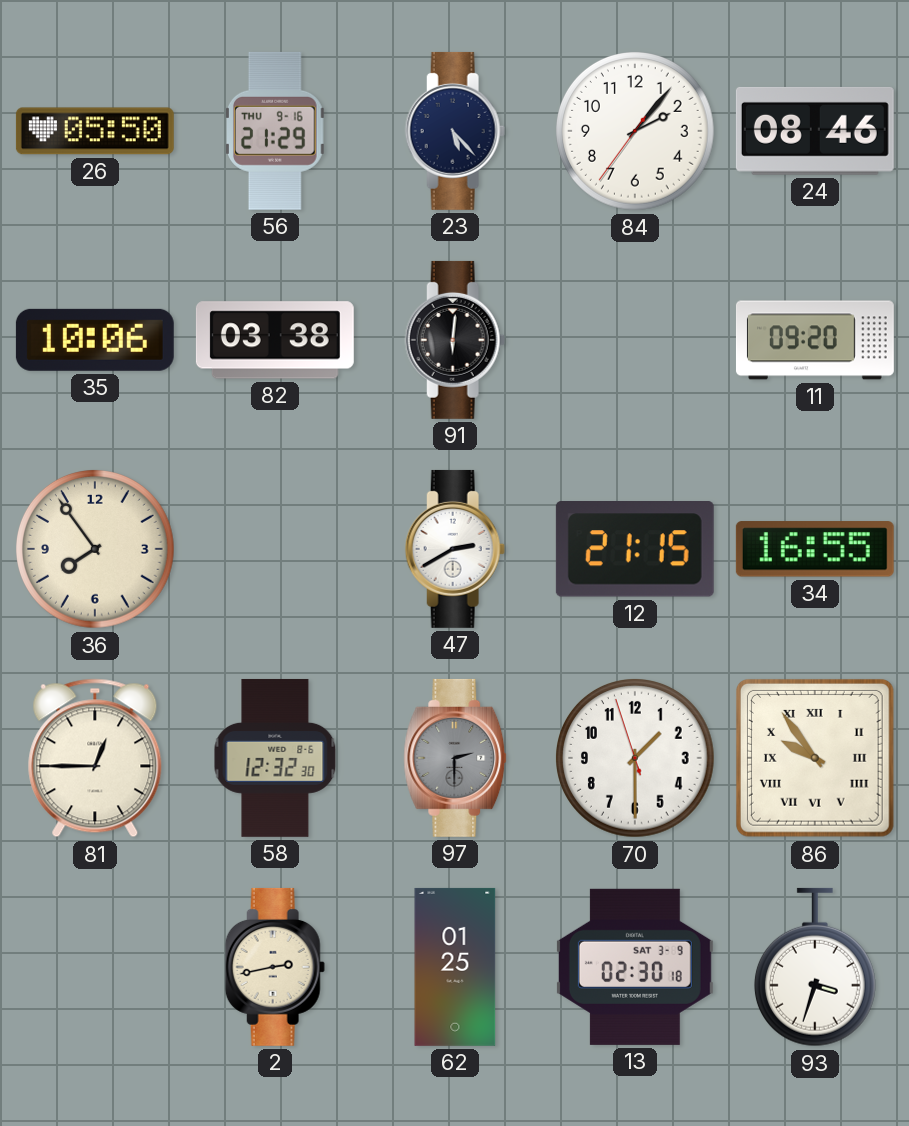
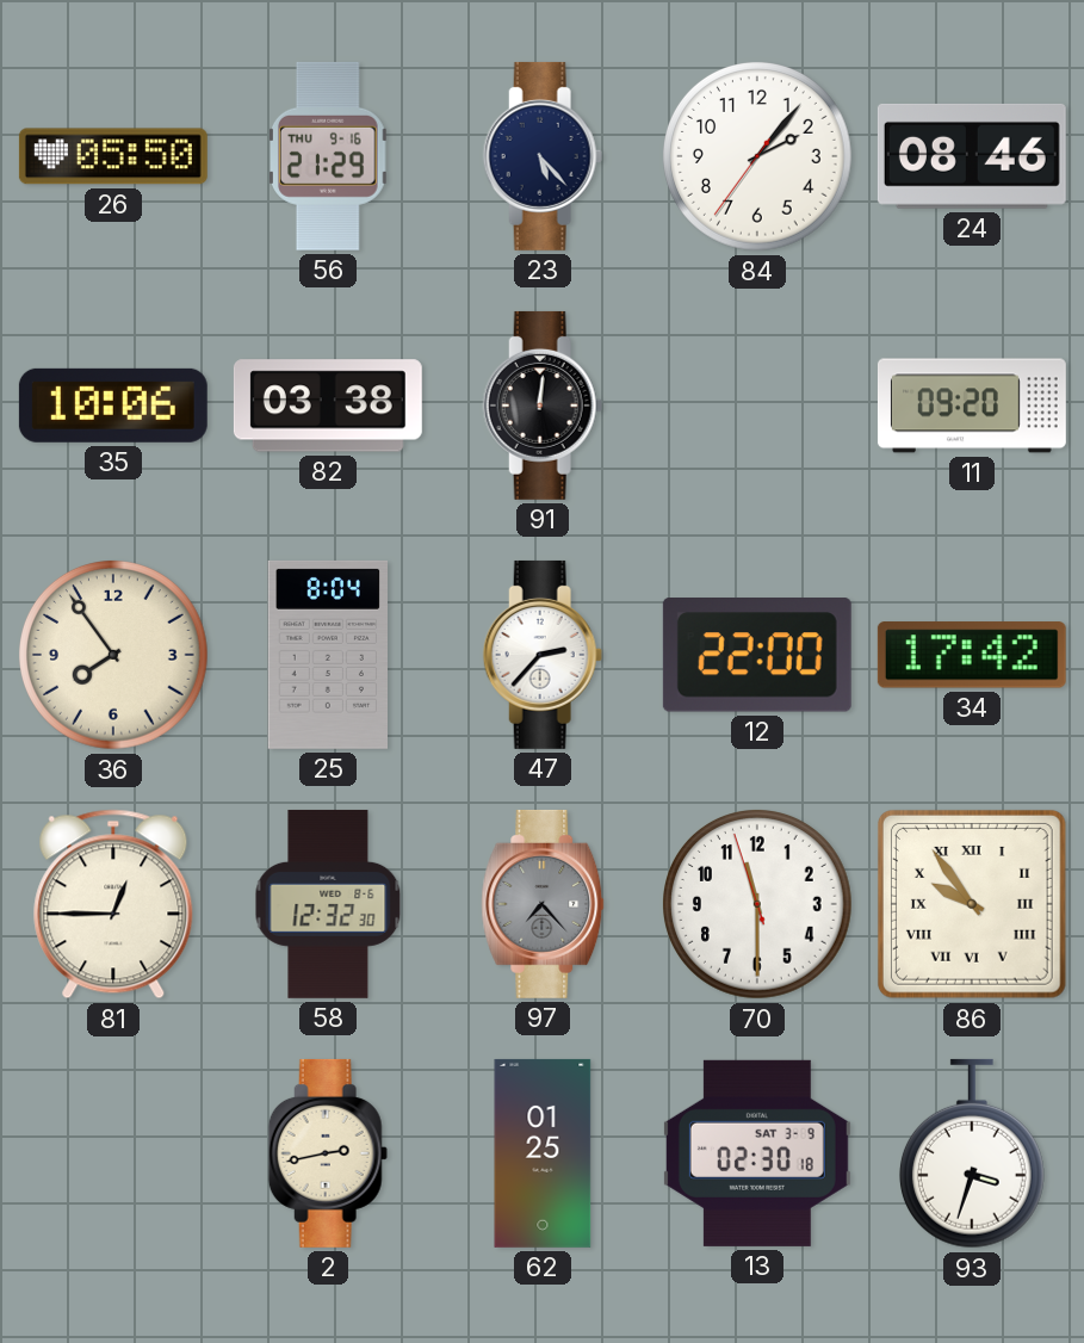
91: 6:01 -> 12:01
25: none -> 8:04
47: 2:40 -> 2:37
12: 21:15 -> 22:00
34: 16:55 -> 17:42
97: 2:30 -> 7:23
70: 1:29 -> 11:29
